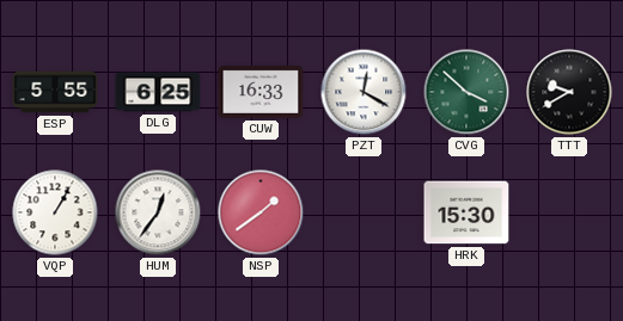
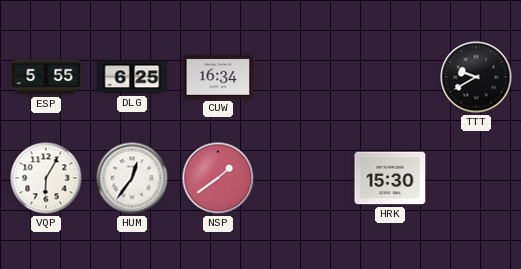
CUW: 16:33 -> 16:34
PZT: 12:20 -> none
CVG: 3:52 -> none
VQP: 1:05 -> 6:05
